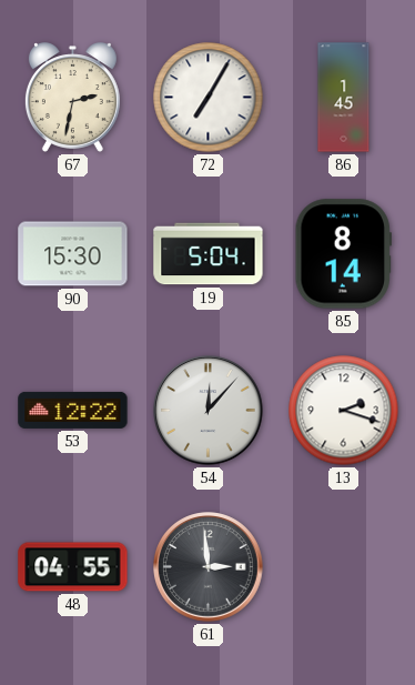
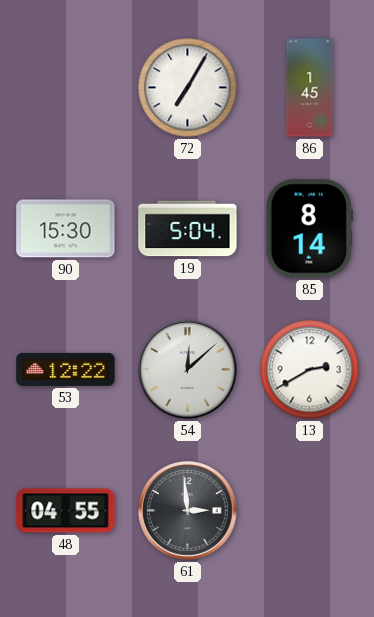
67: 2:32 -> none
54: 12:07 -> 12:08
13: 2:18 -> 2:40
